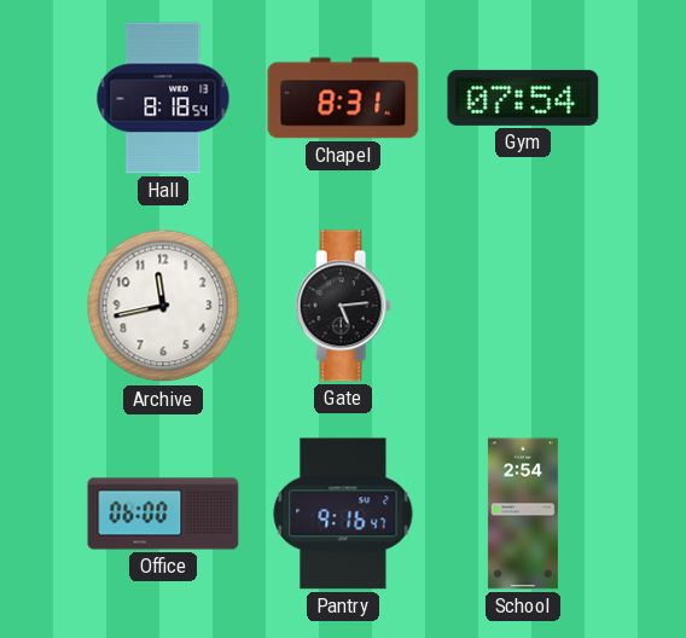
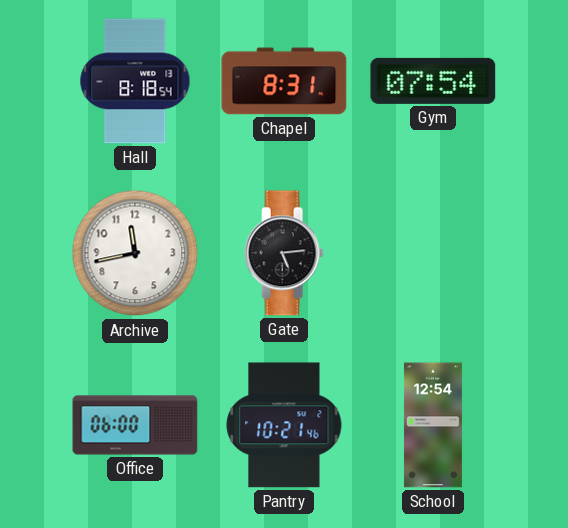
Pantry: 9:16 -> 10:21
School: 2:54 -> 12:54
